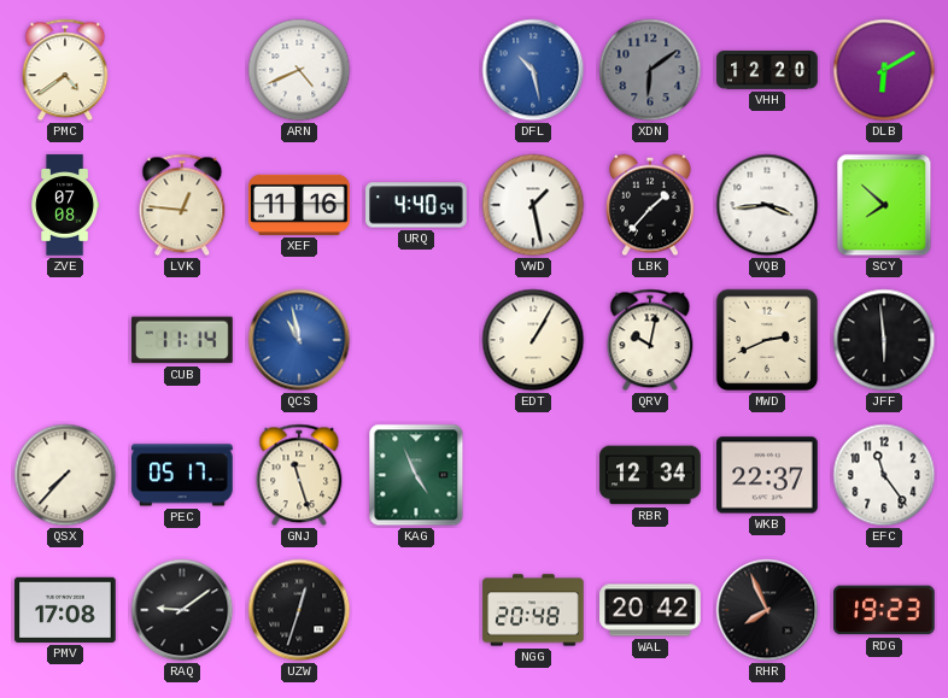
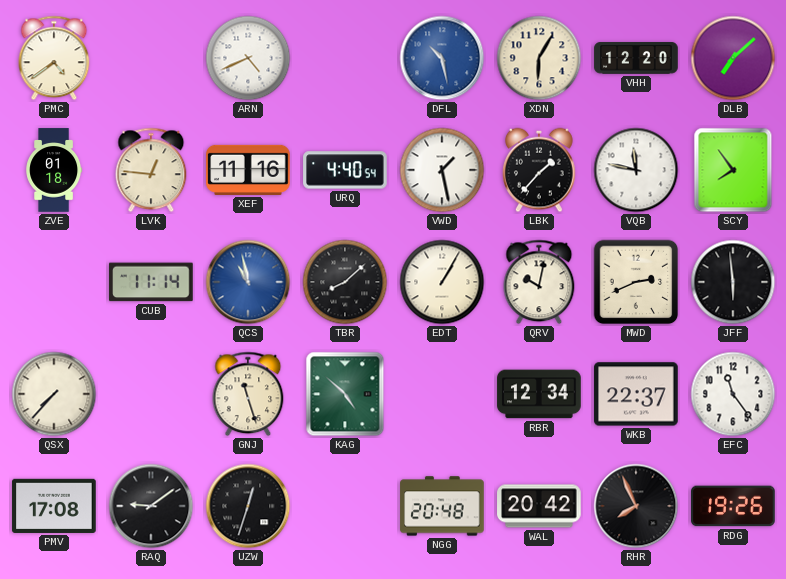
XDN: 6:09 -> 6:05
XDN dial: grey -> cream
DLB: 6:10 -> 7:08
ZVE: 07:08 -> 01:18
VQB: 3:44 -> 11:47
SCY: 7:52 -> 7:54
TBR: none -> 8:08
PEC: 05:17 -> none
KAG: 4:56 -> 4:52
RDG: 19:23 -> 19:26
